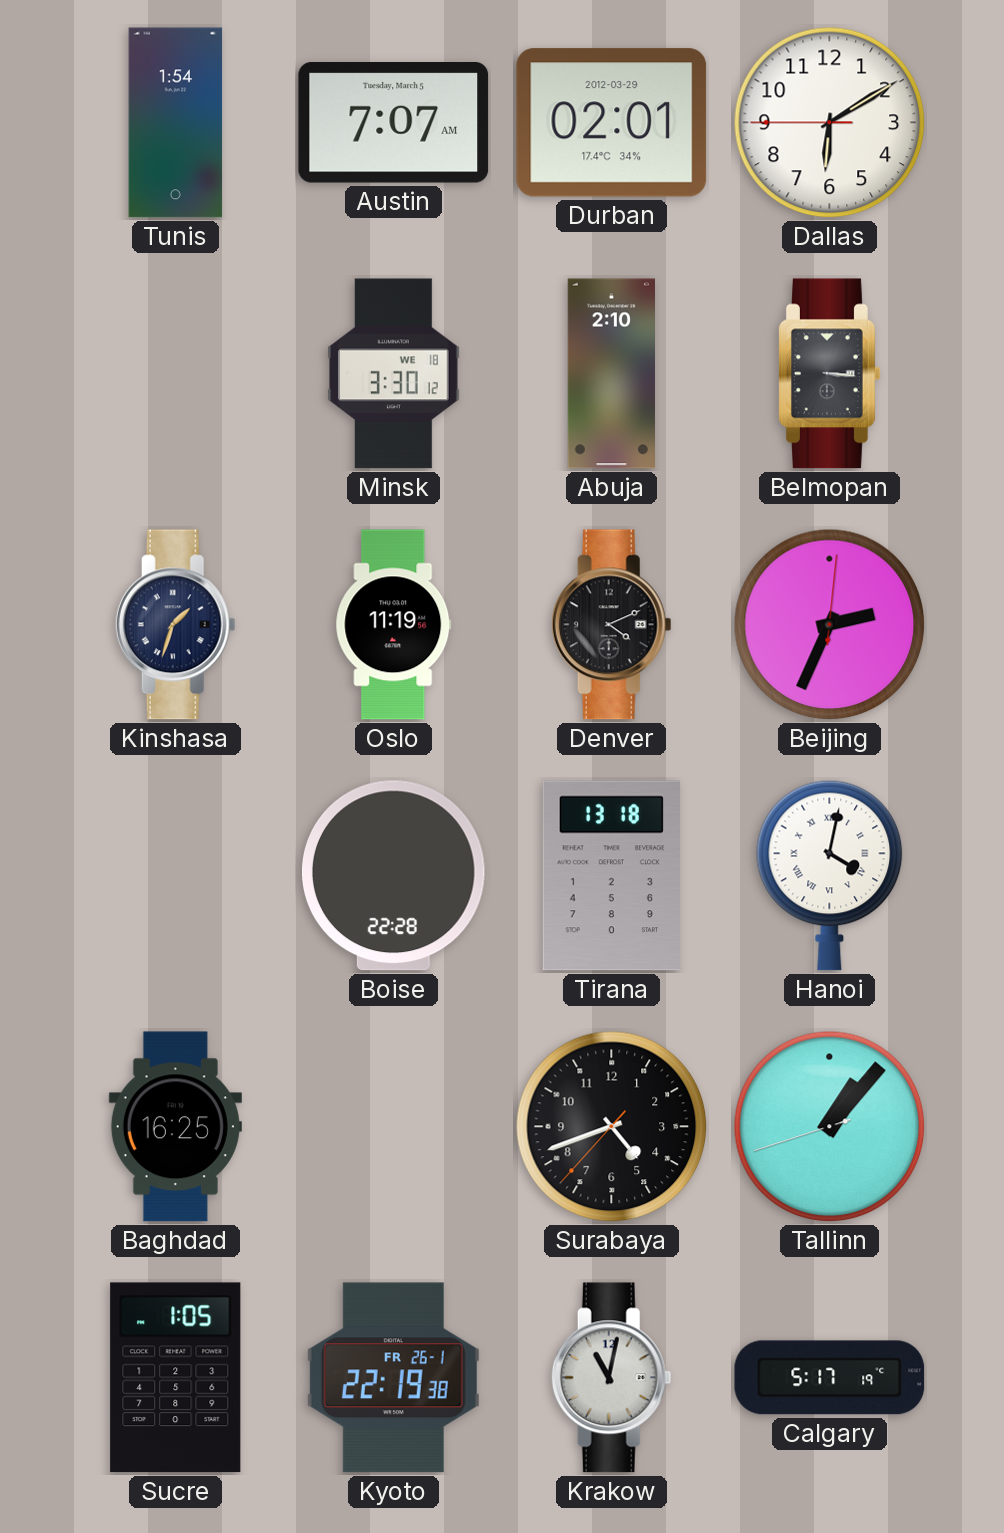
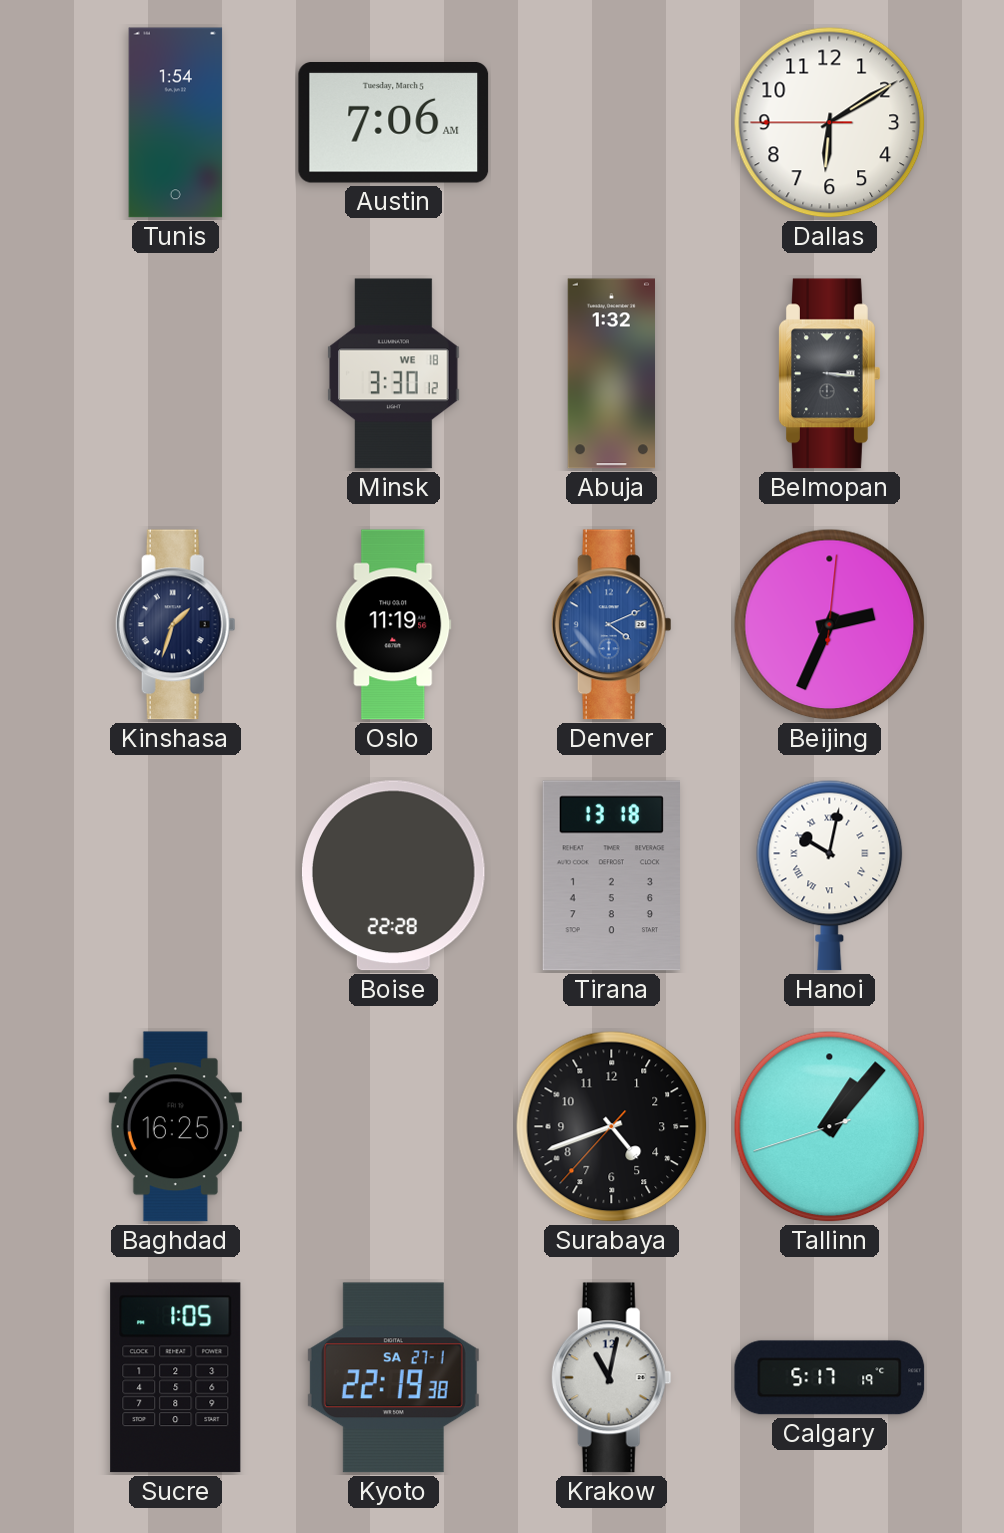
Austin: 7:07 -> 7:06
Durban: 02:01 -> none
Abuja: 2:10 -> 1:32
Denver dial: black -> blue
Hanoi: 4:02 -> 10:02
Kyoto date: FR 26-1 -> SA 27-1
